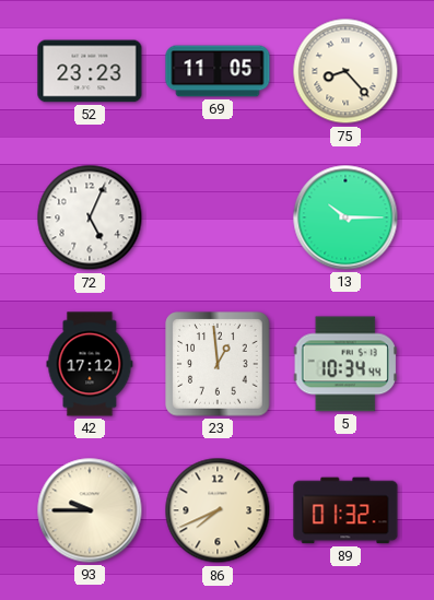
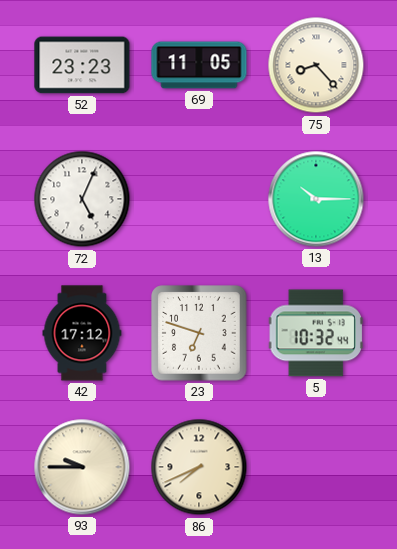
23: 12:59 -> 6:48
5: 10:34 -> 10:32
89: 01:32 -> none
